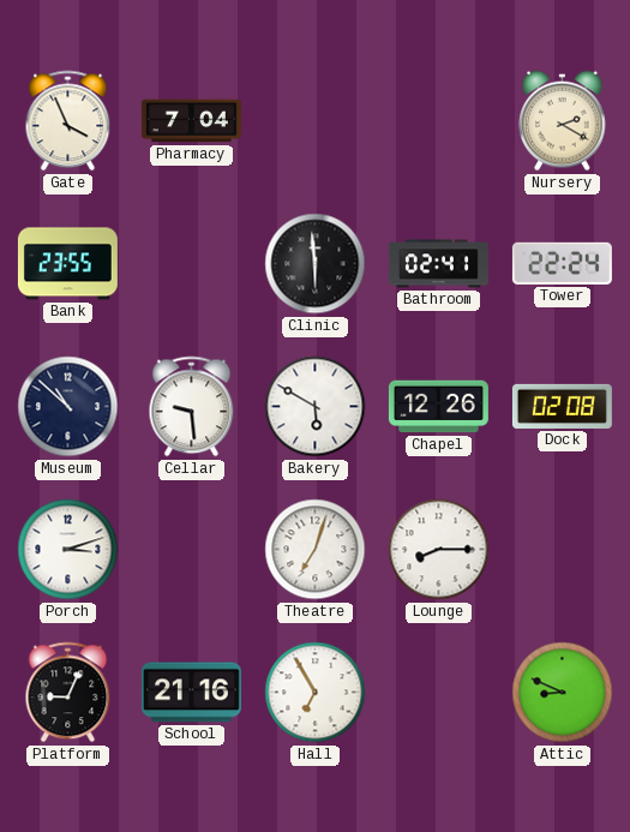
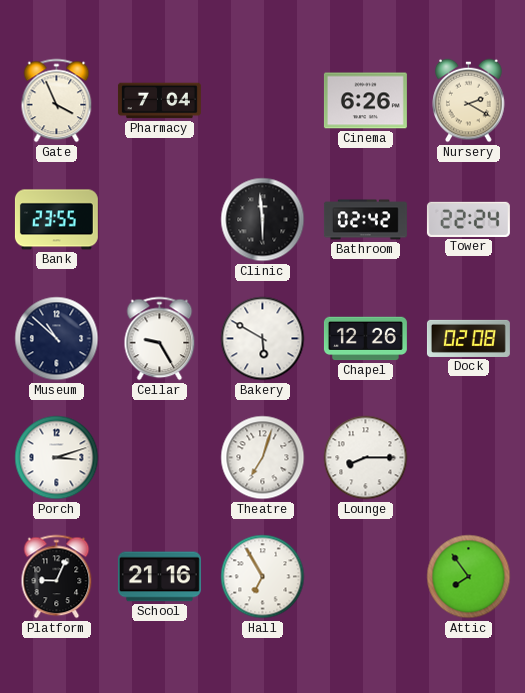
Cinema: none -> 6:26
Bathroom: 02:41 -> 02:42
Cellar: 9:29 -> 9:25
Attic: 8:49 -> 7:54
